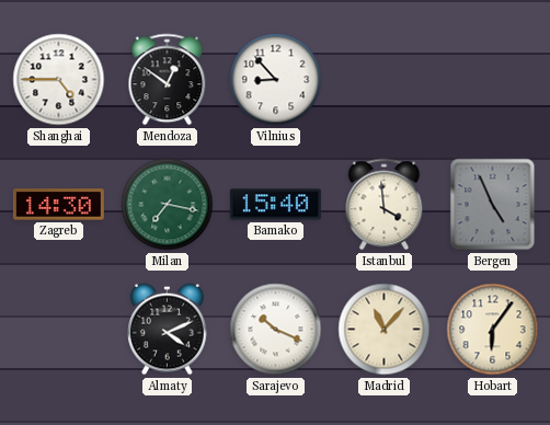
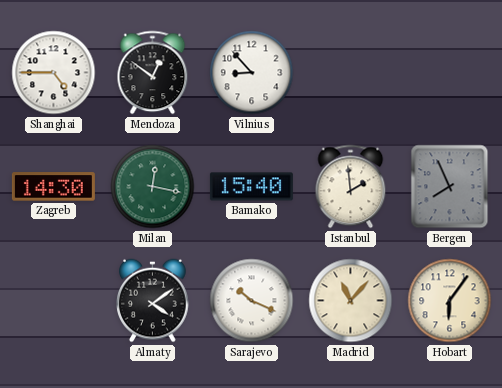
Milan: 7:17 -> 12:17
Istanbul: 3:59 -> 1:59
Bergen: 4:56 -> 7:56
Almaty: 4:11 -> 4:09
